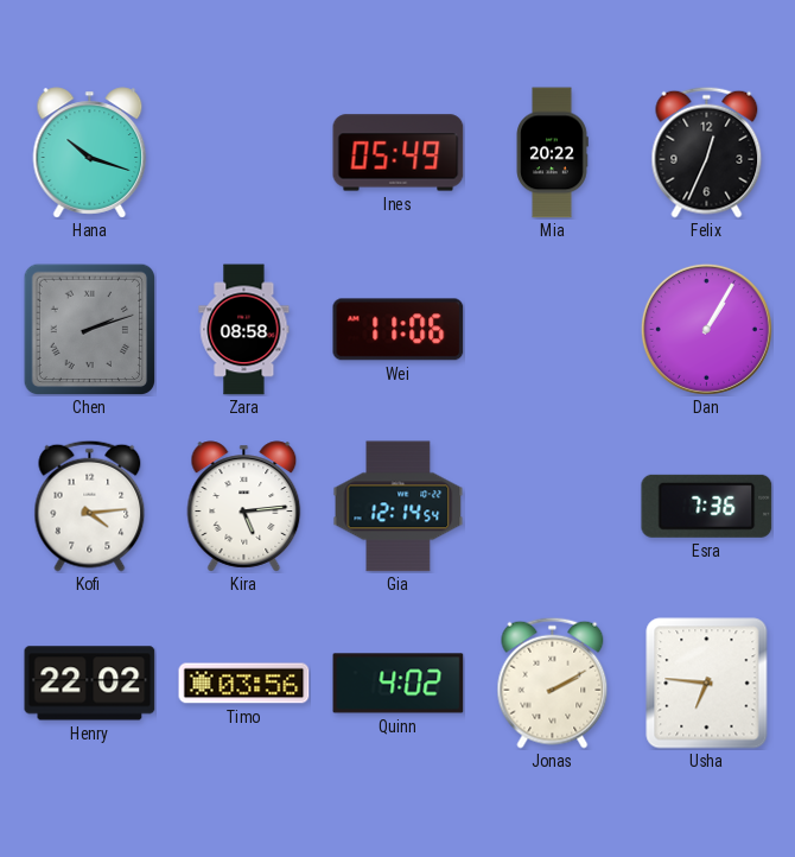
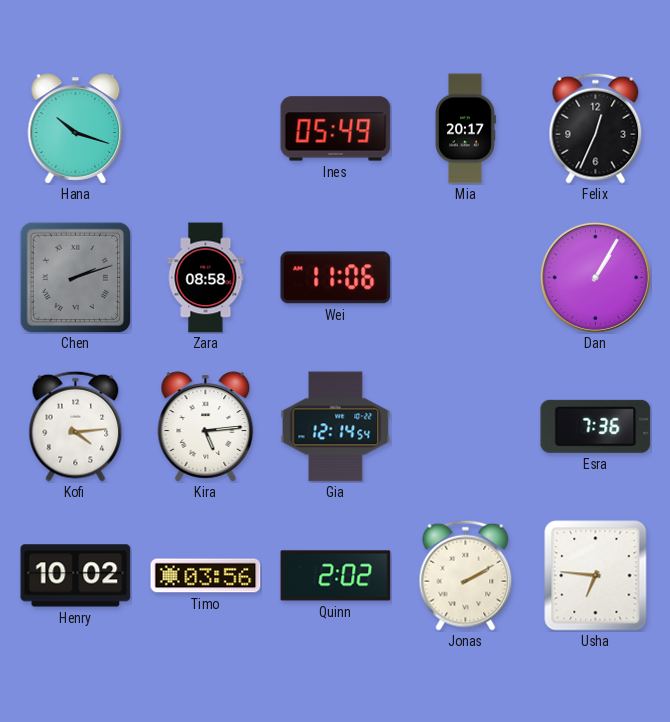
Mia: 20:22 -> 20:17
Henry: 22:02 -> 10:02
Quinn: 4:02 -> 2:02
